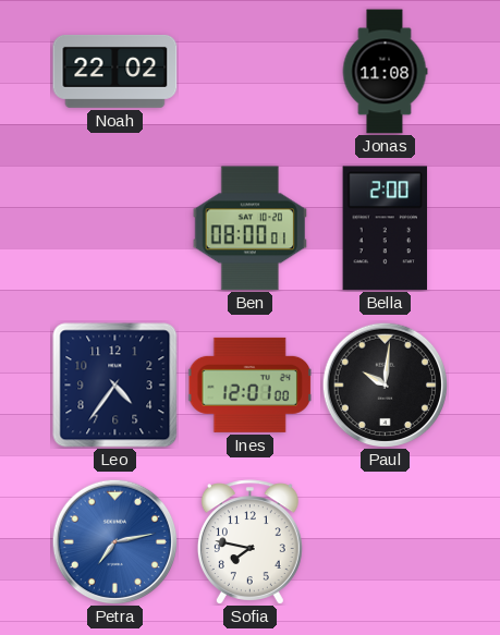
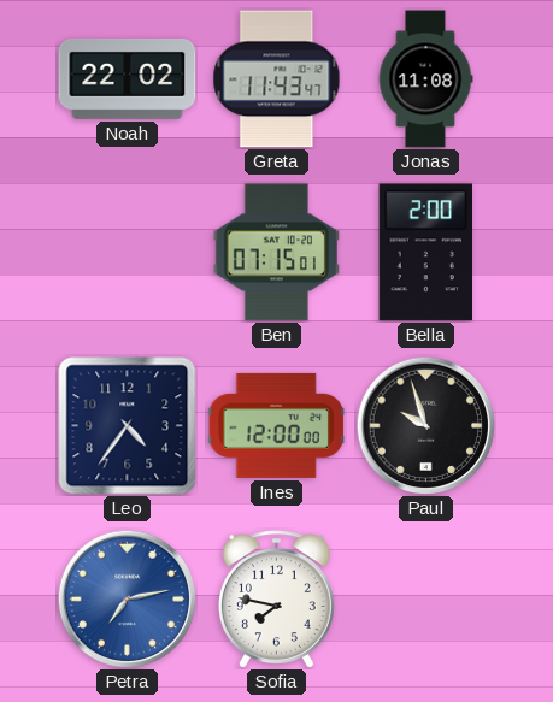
Greta: none -> 11:43
Ben: 08:00 -> 07:15
Ines: 12:01 -> 12:00
Paul: 10:01 -> 9:57
